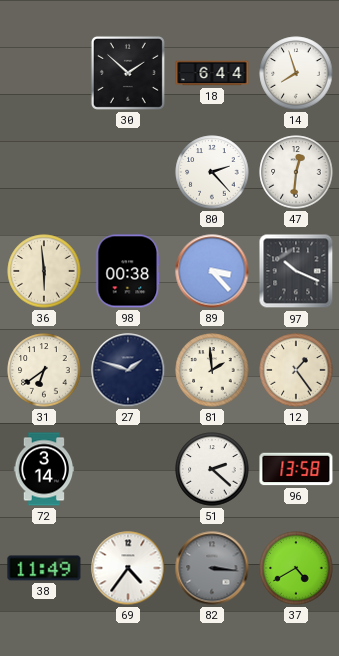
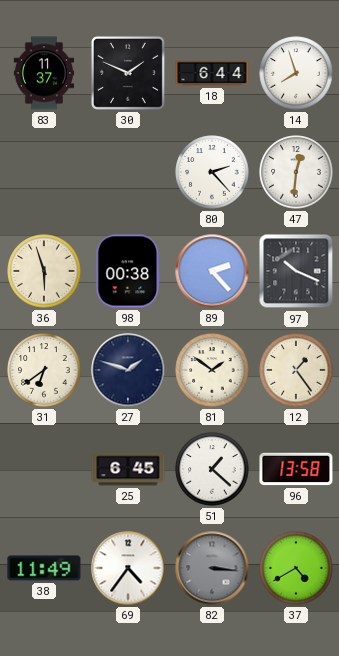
83: none -> 11:37
30: 1:52 -> 1:49
36: 5:59 -> 5:57
89: 3:23 -> 2:23
81: 1:59 -> 1:51
72: 3:14 -> none
25: none -> 6:45
51: 2:22 -> 1:22
